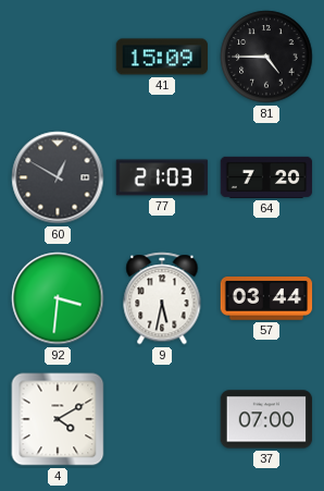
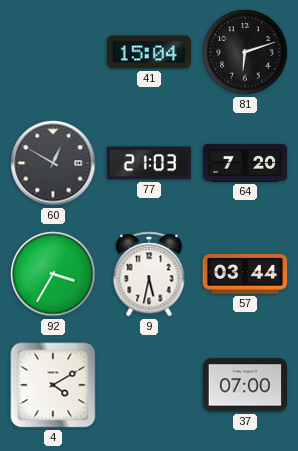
41: 15:09 -> 15:04
81: 4:45 -> 6:12
92: 3:31 -> 3:35
